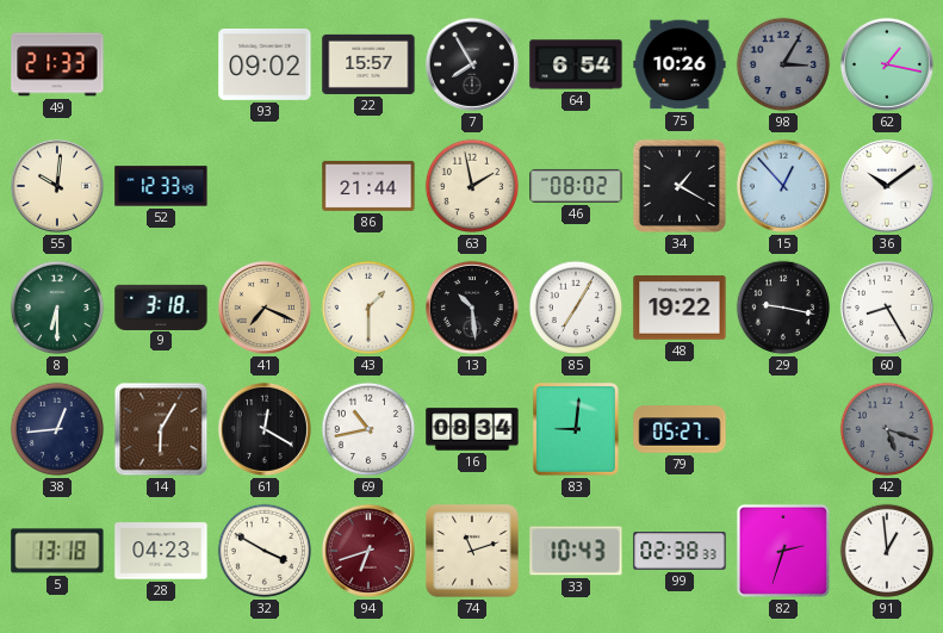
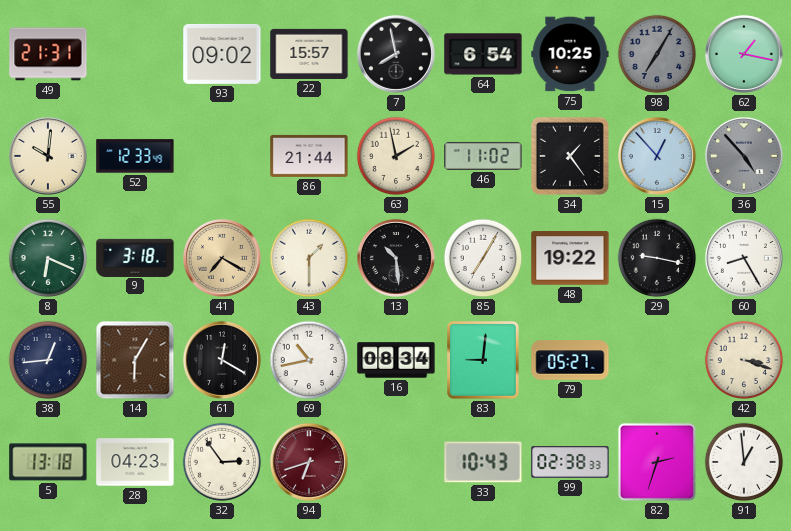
49: 21:33 -> 21:31
7: 7:55 -> 7:58
75: 10:26 -> 10:25
98: 3:05 -> 7:05
46: 08:02 -> 11:02
34: 1:20 -> 1:24
36: 10:09 -> 4:53
36 dial: white -> grey
8: 6:30 -> 6:19
41: 7:19 -> 7:20
42: 5:18 -> 3:18
42 dial: grey -> cream
32: 3:50 -> 2:54
74: 11:12 -> none
